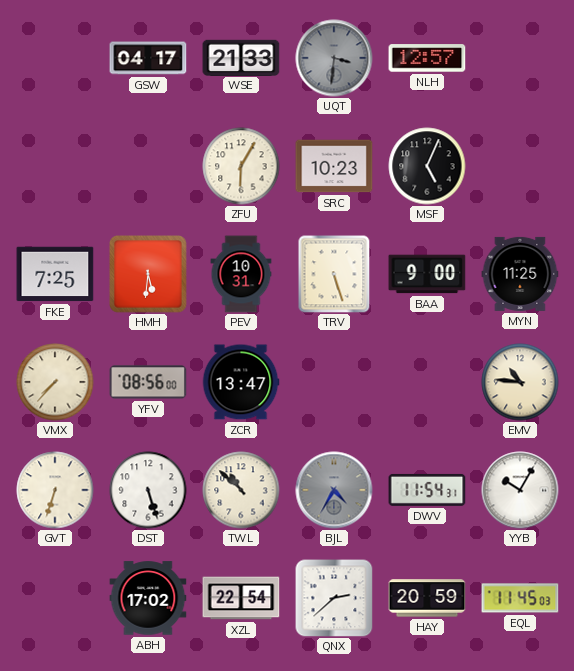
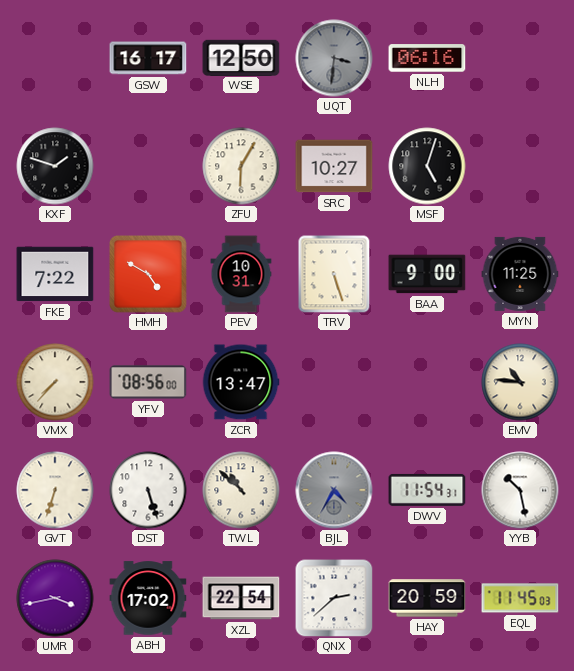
GSW: 04:17 -> 16:17
WSE: 21:33 -> 12:50
NLH: 12:57 -> 06:16
KXF: none -> 1:48
SRC: 10:23 -> 10:27
MSF: 5:04 -> 5:03
FKE: 7:25 -> 7:22
HMH: 5:31 -> 4:50
YYB: 10:05 -> 10:28
UMR: none -> 3:43
